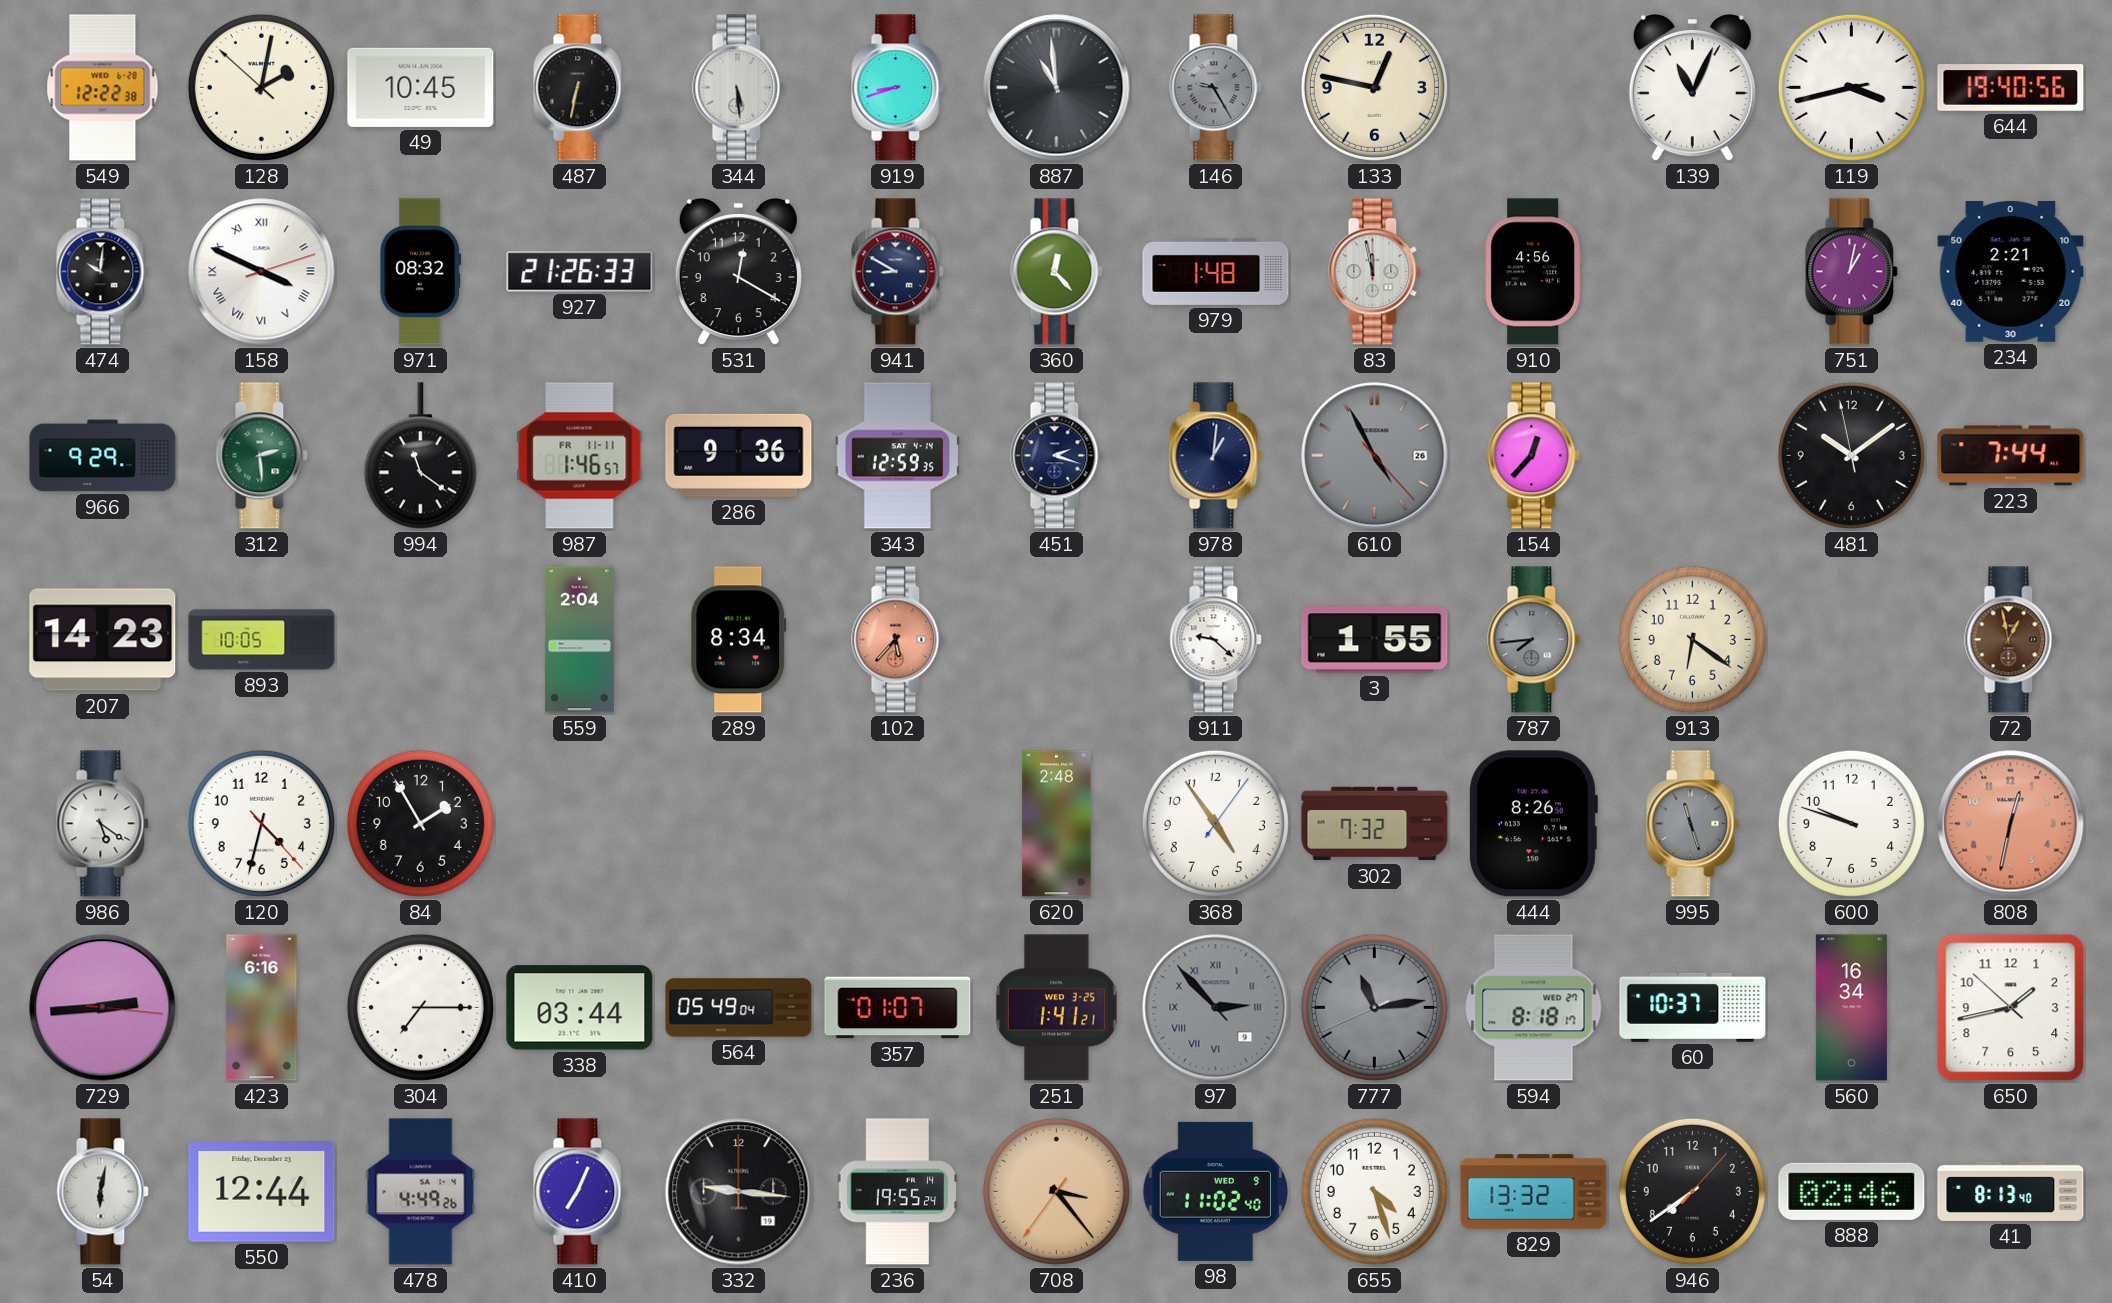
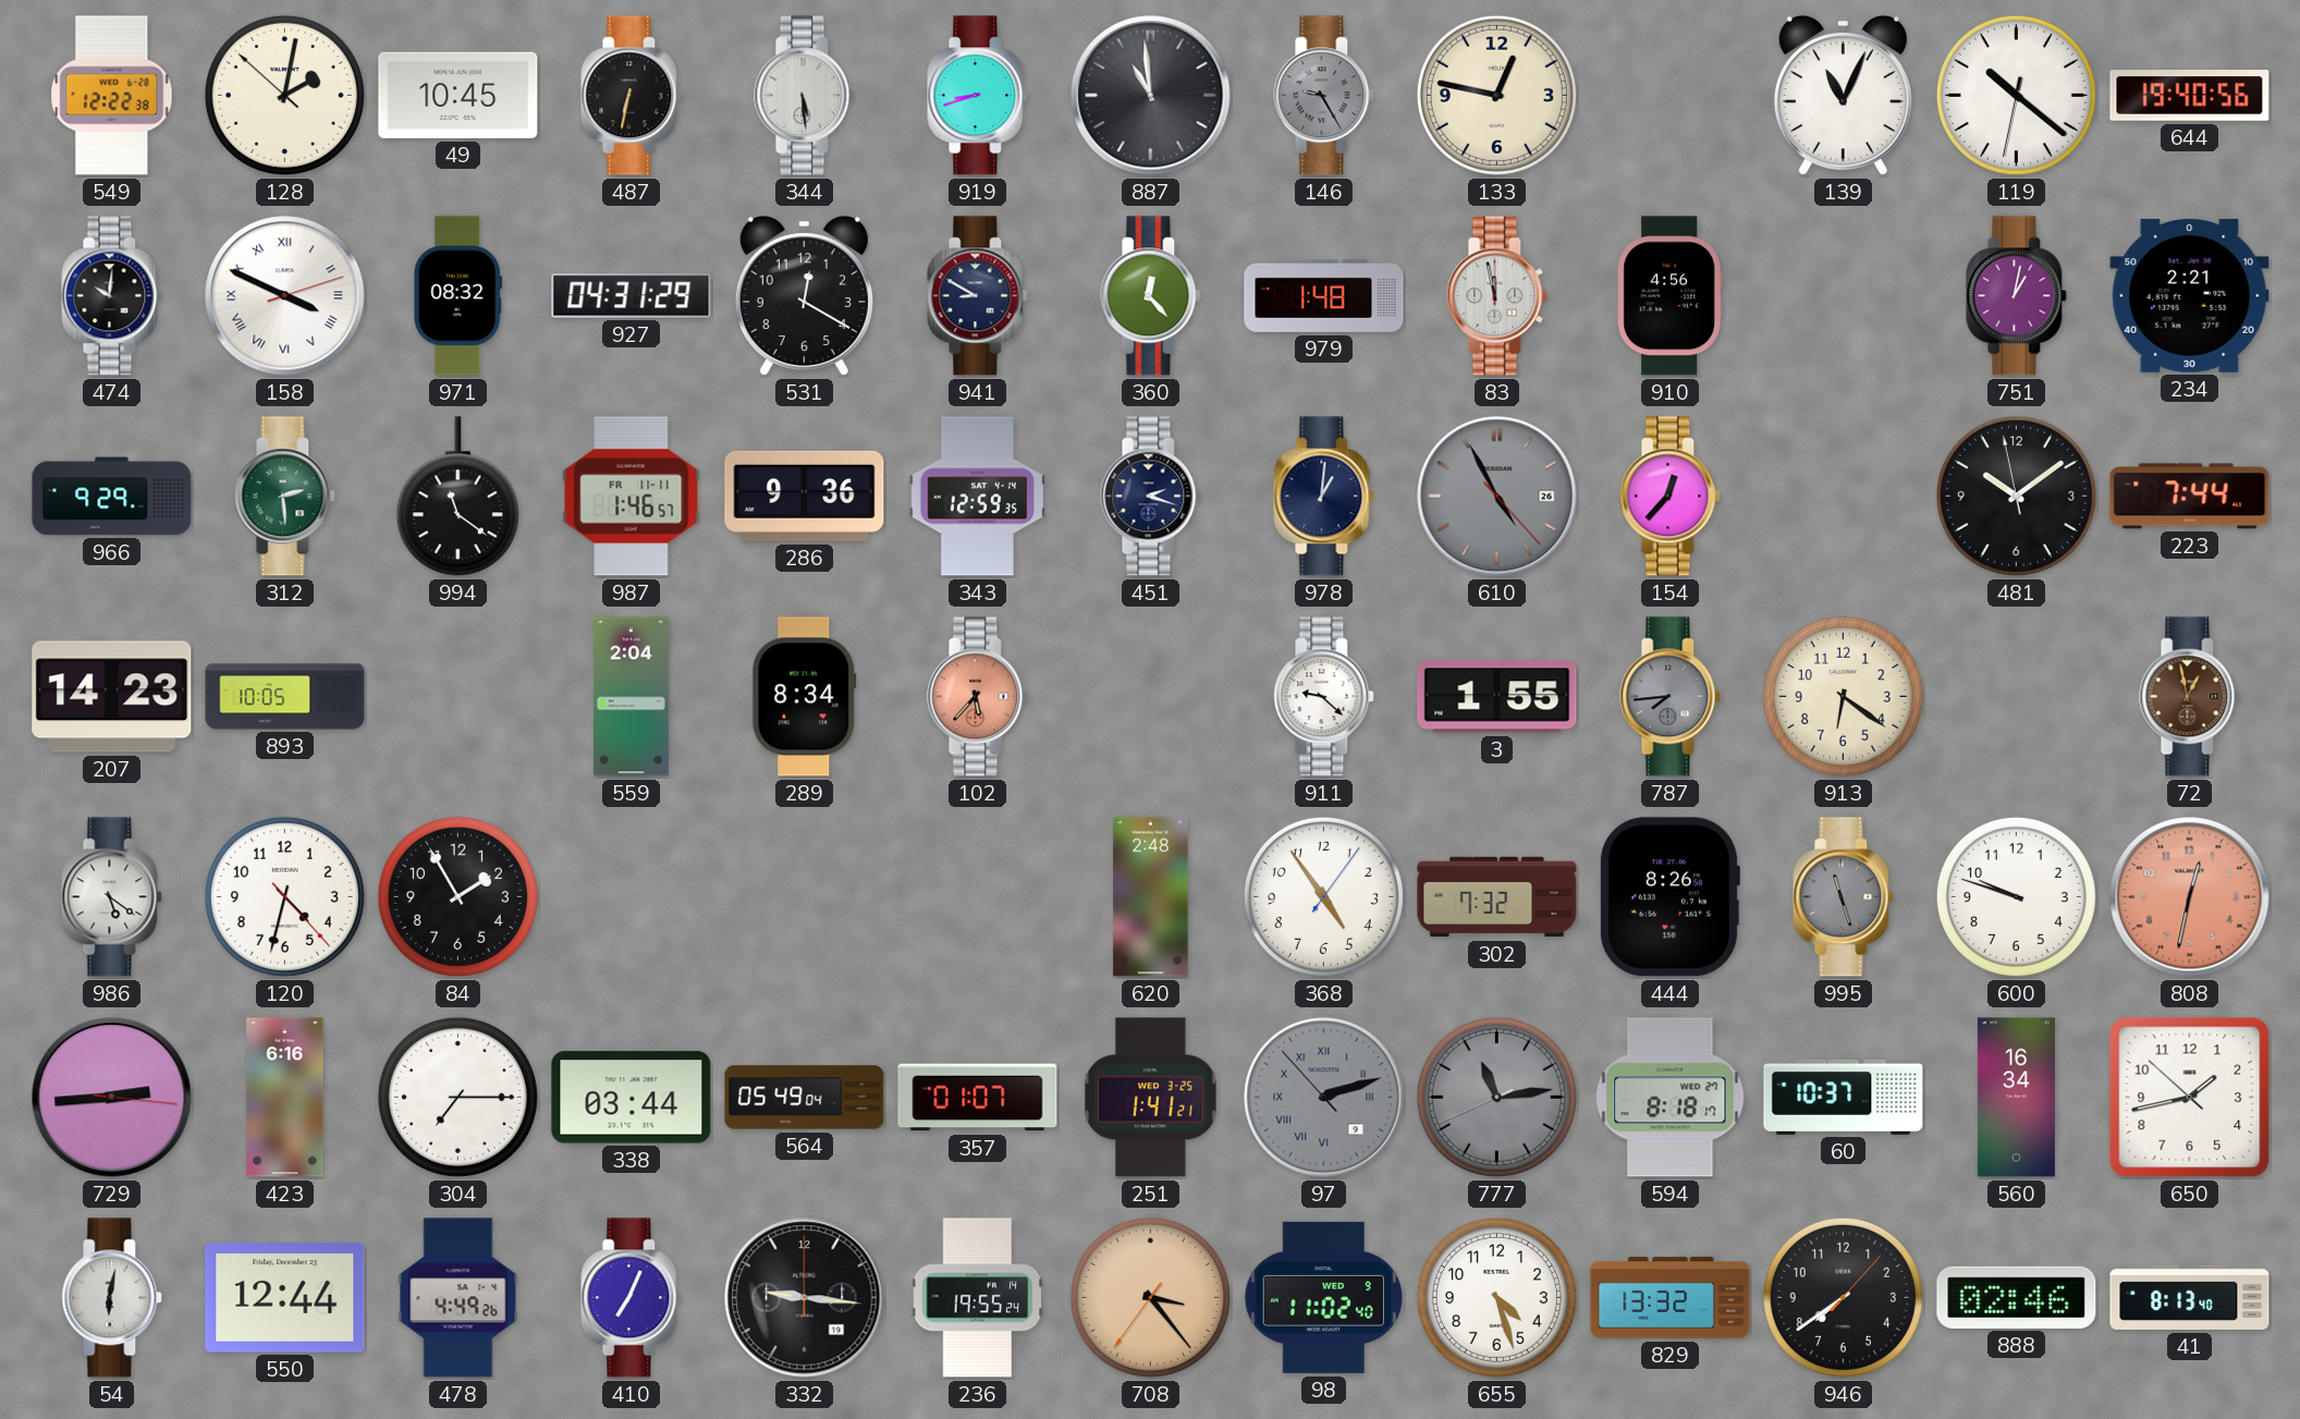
119: 3:42 -> 10:21
927: 21:26 -> 04:31
97: 2:52 -> 2:11
